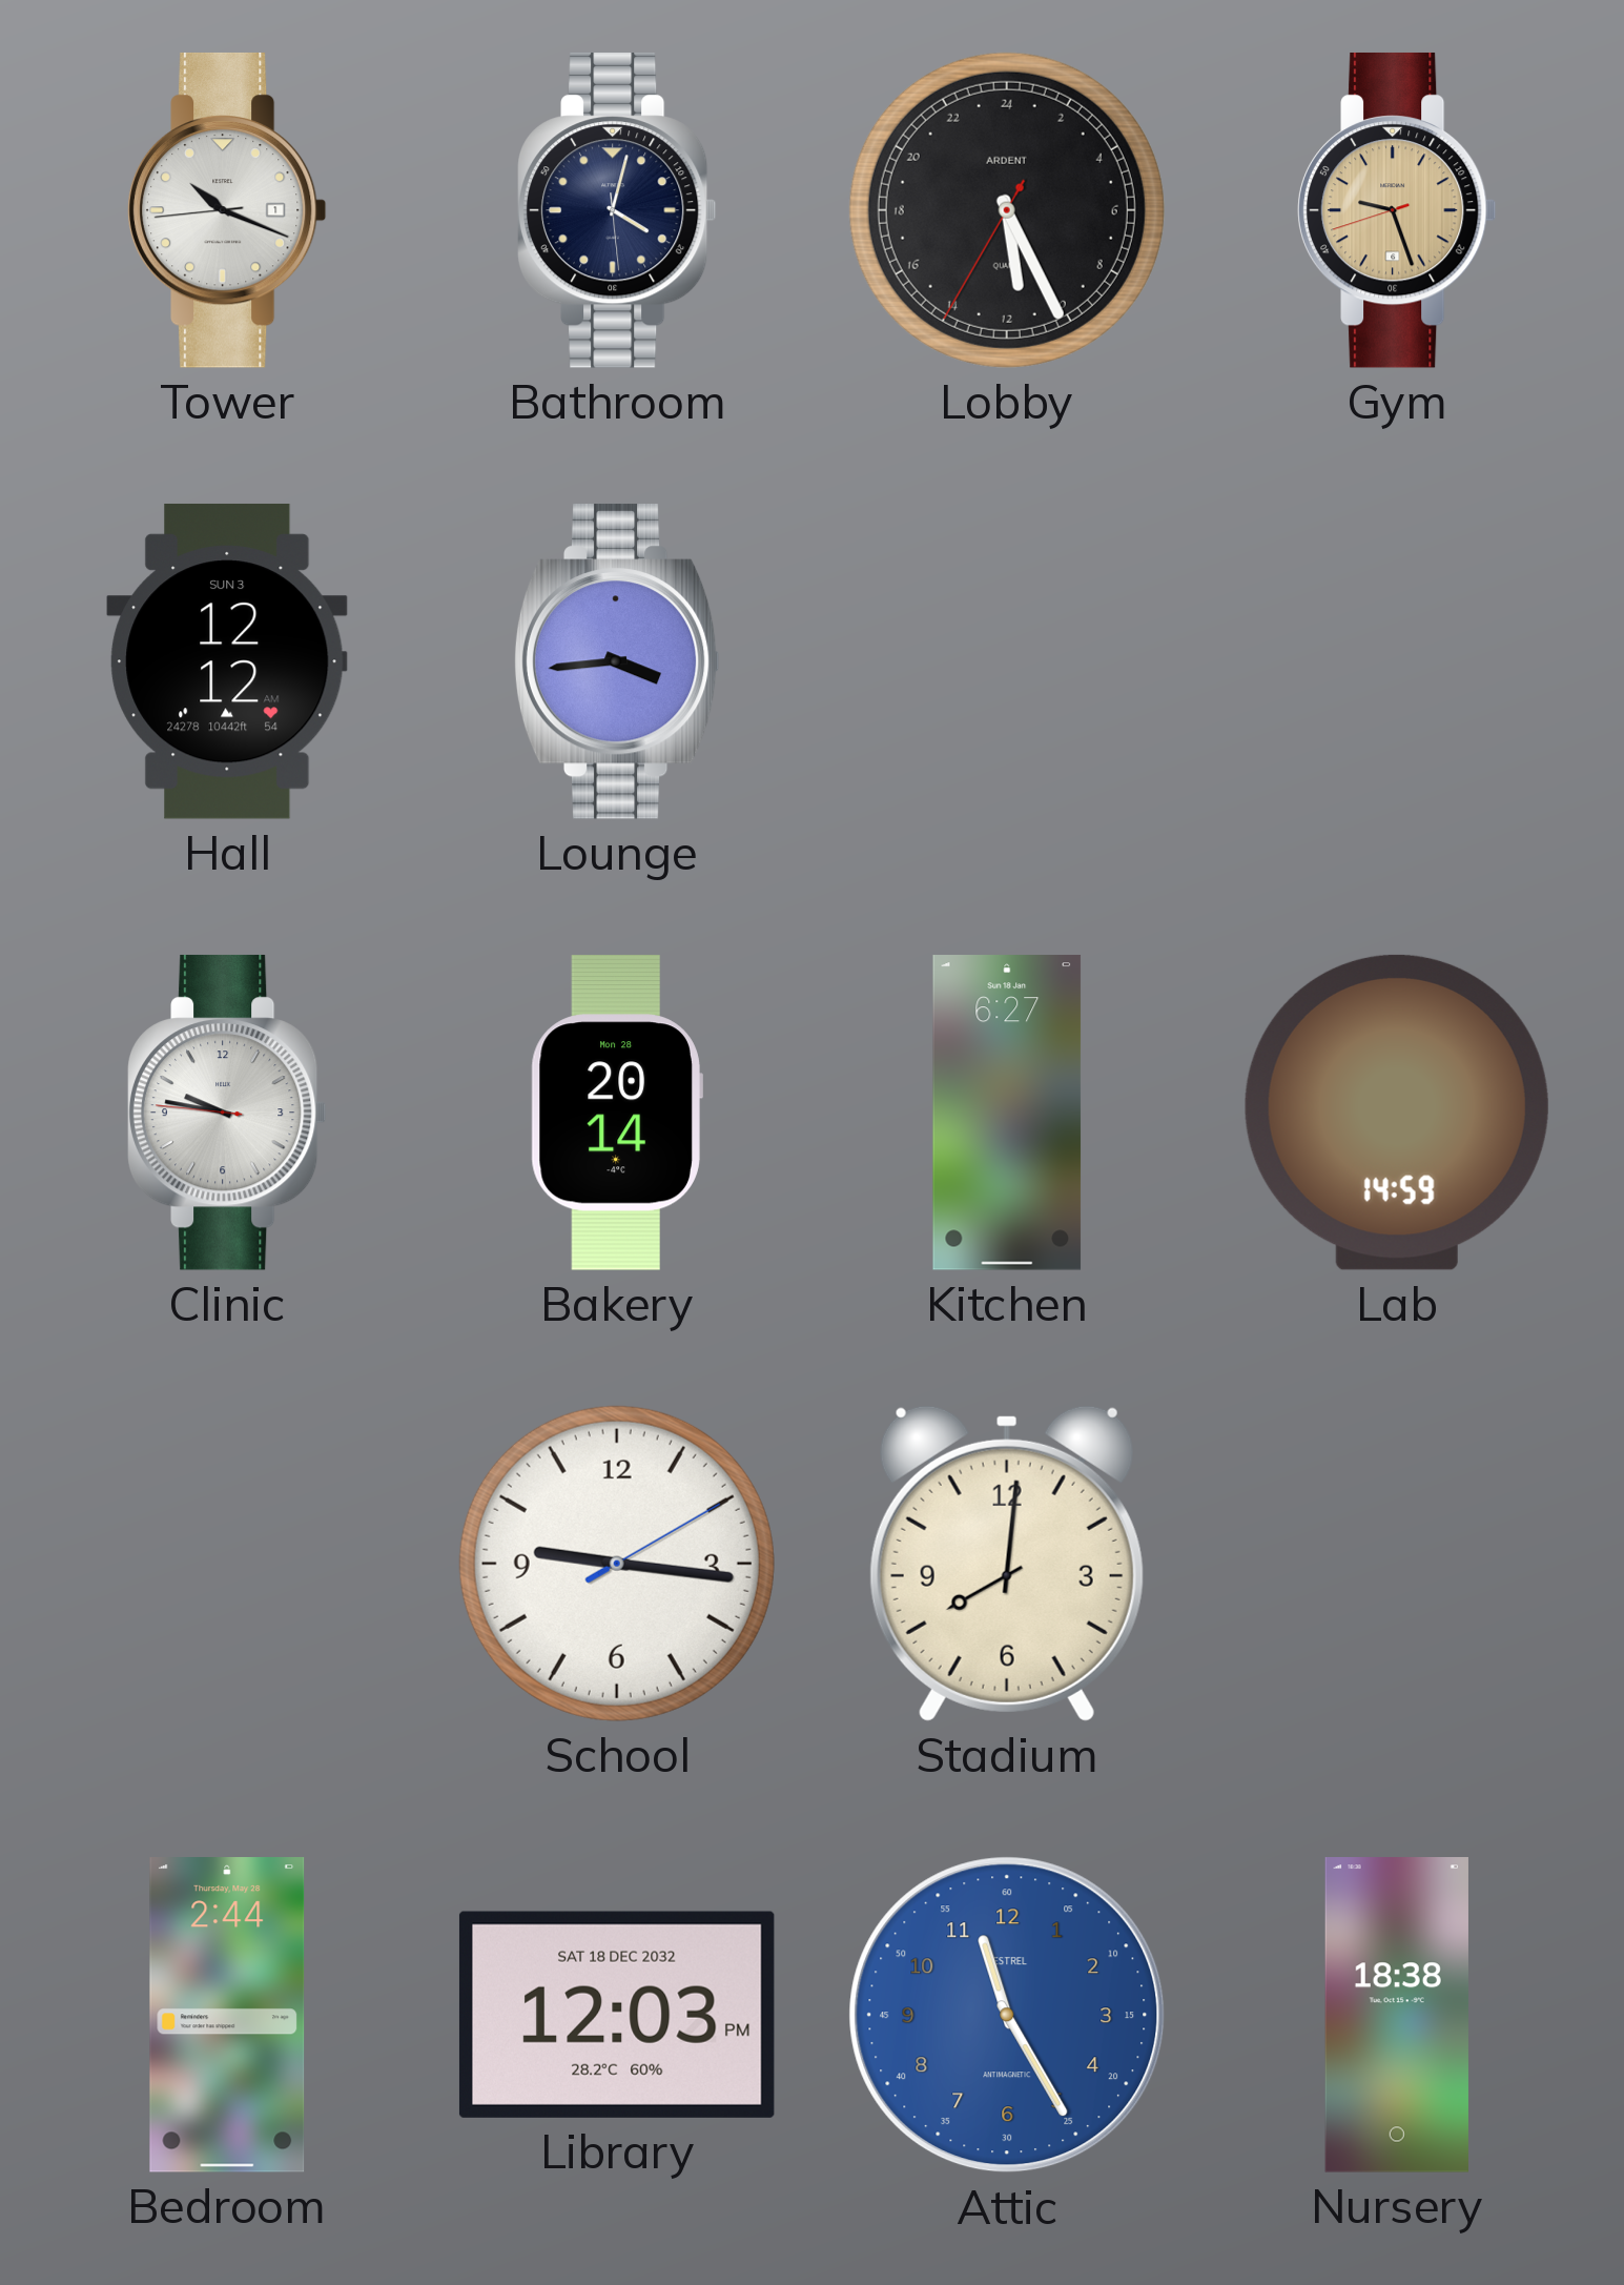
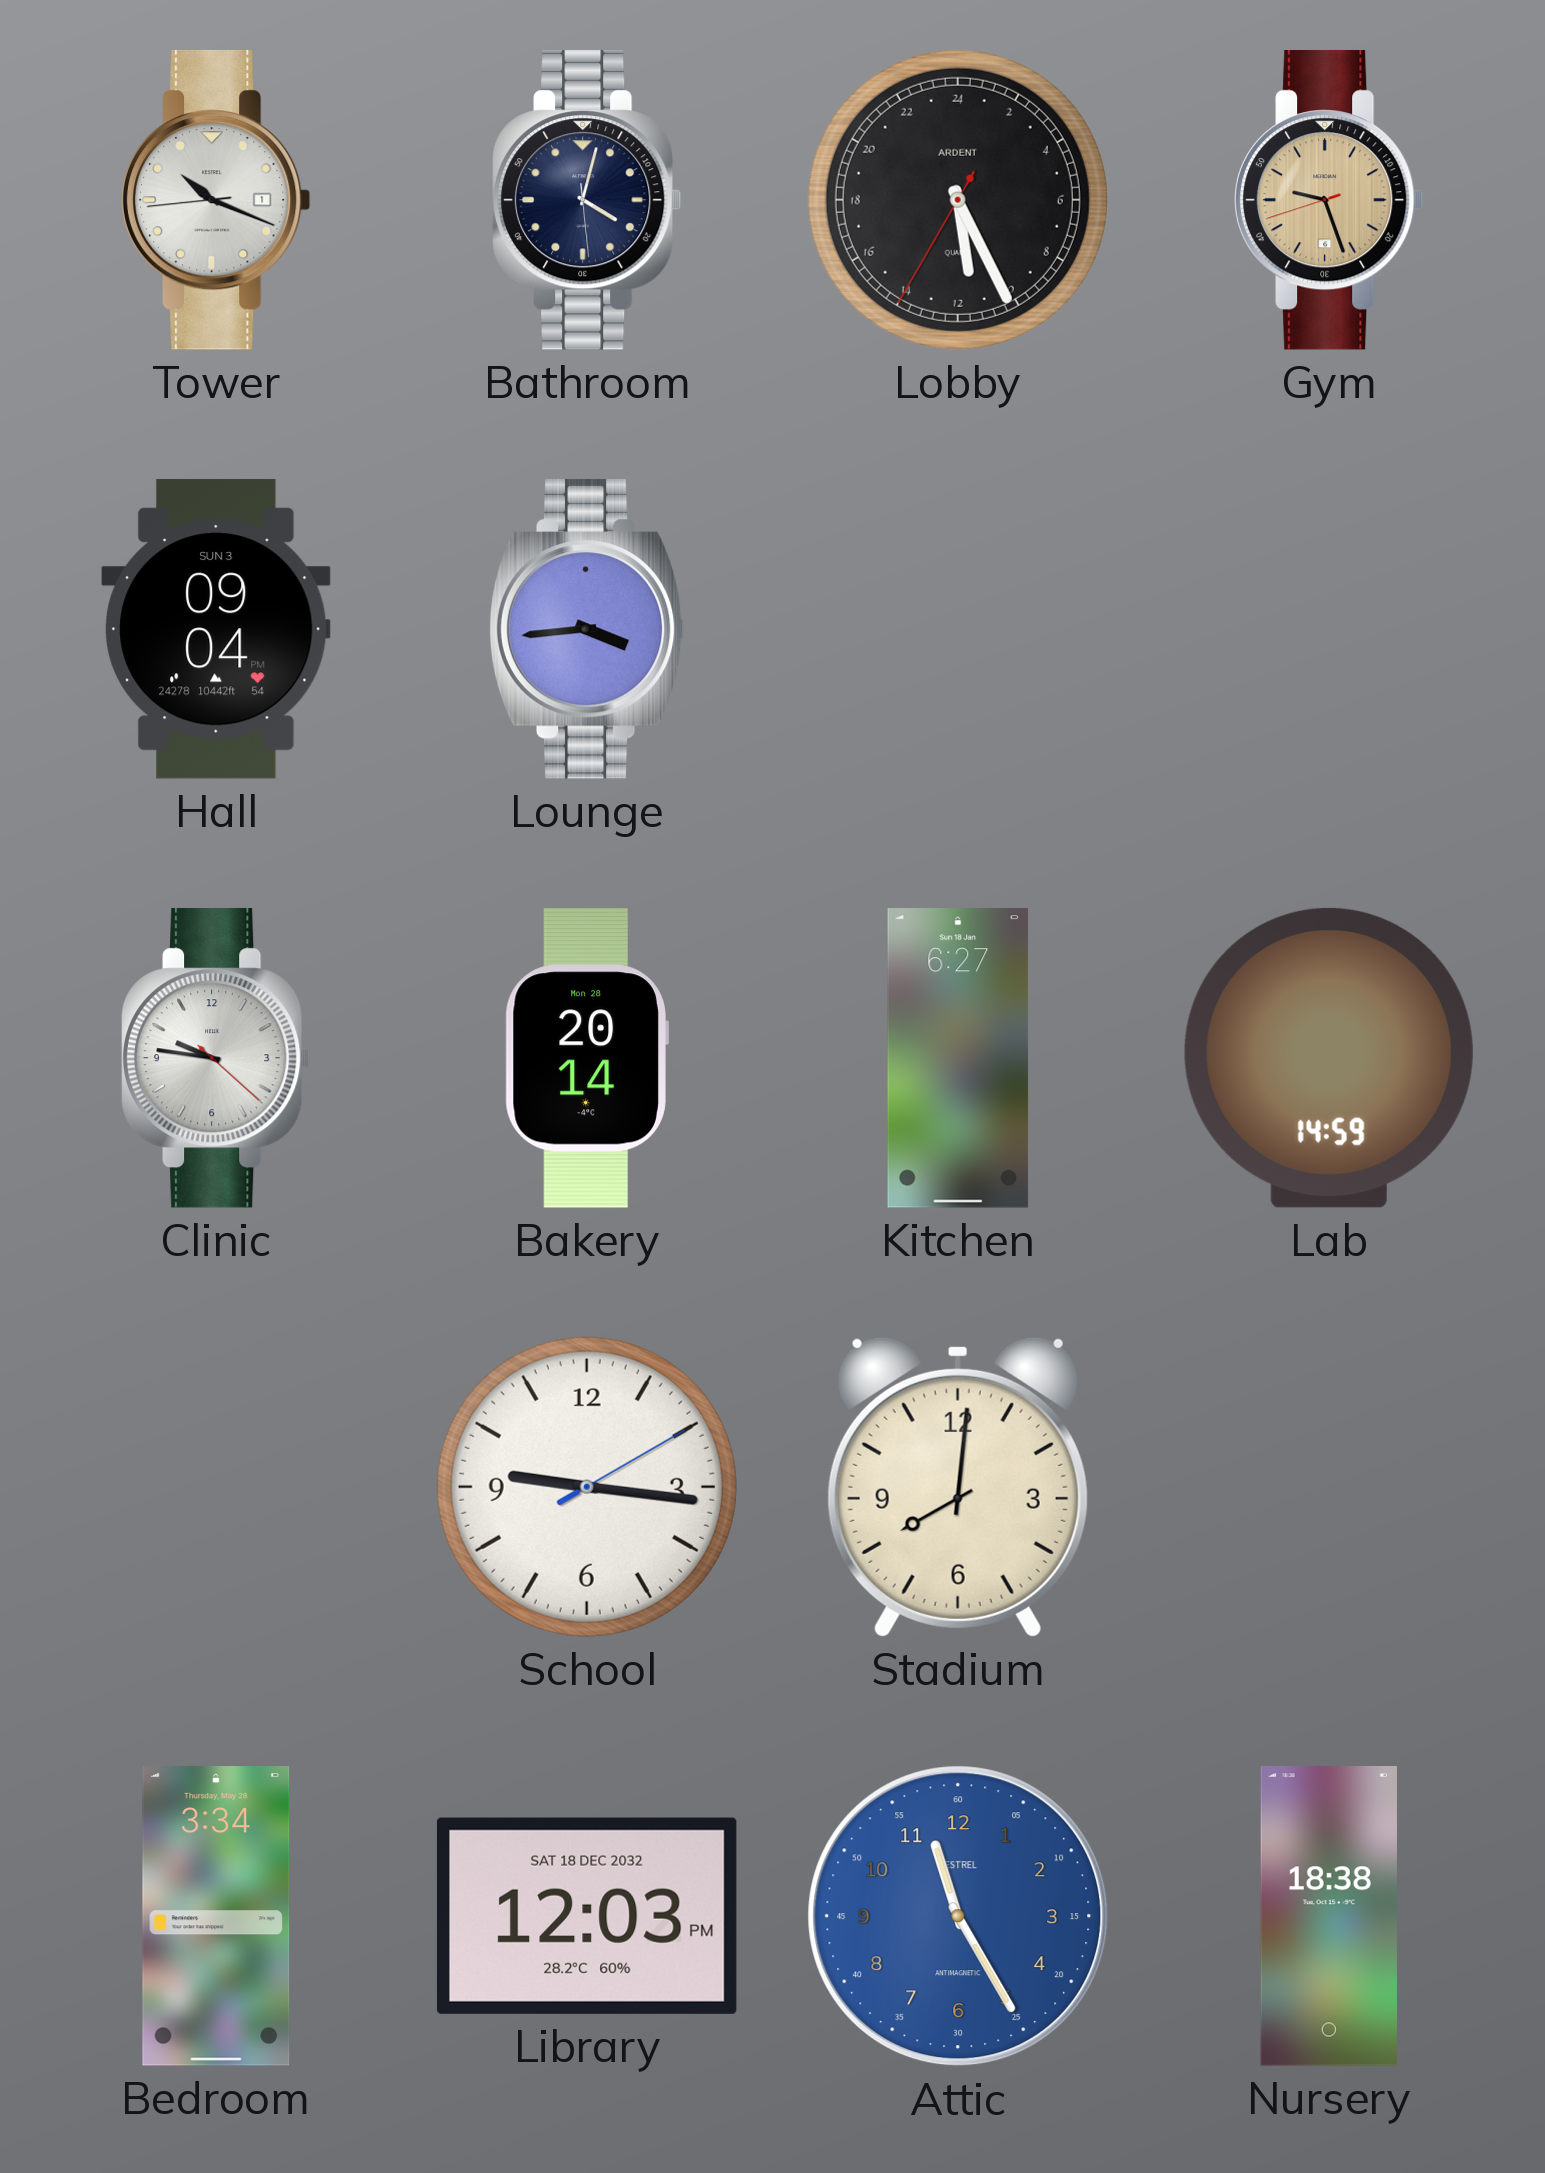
Hall: 12:12 -> 09:04
Clinic: 9:46:46 -> 9:46:22
Bedroom: 2:44 -> 3:34
